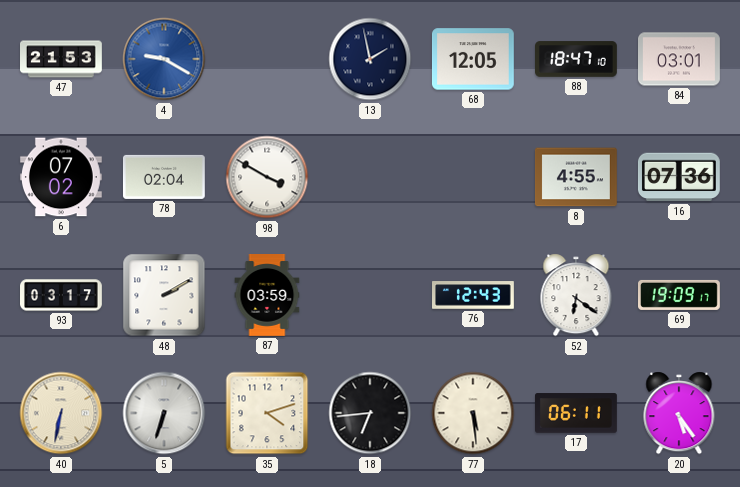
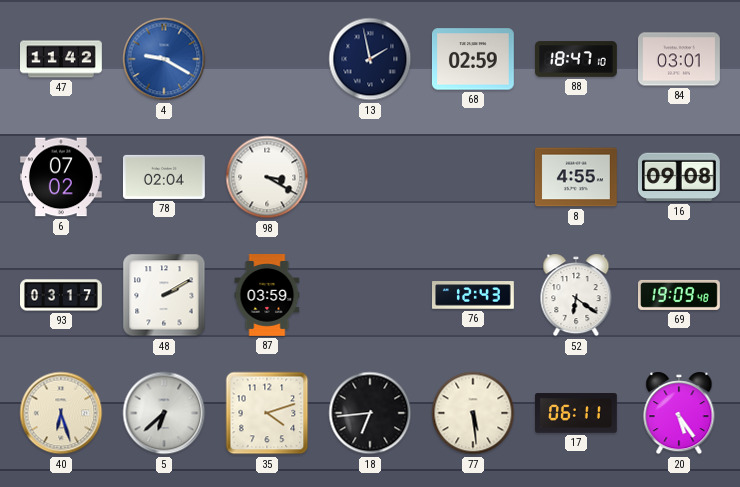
47: 21:53 -> 11:42
68: 12:05 -> 02:59
98: 3:50 -> 3:20
16: 07:36 -> 09:08
69: 19:09:17 -> 19:09:48
40: 6:32 -> 6:27
5: 6:33 -> 6:38
